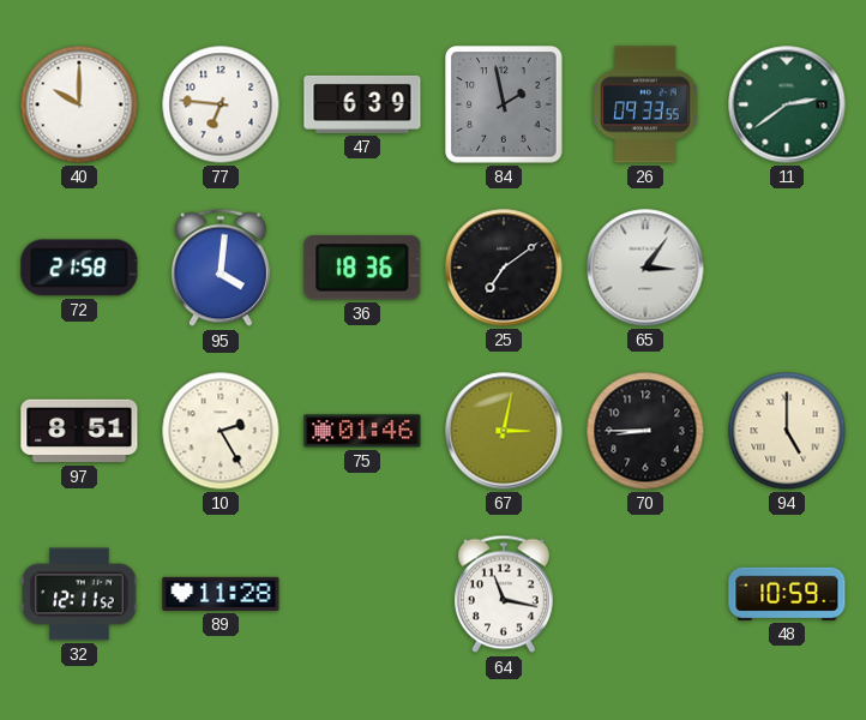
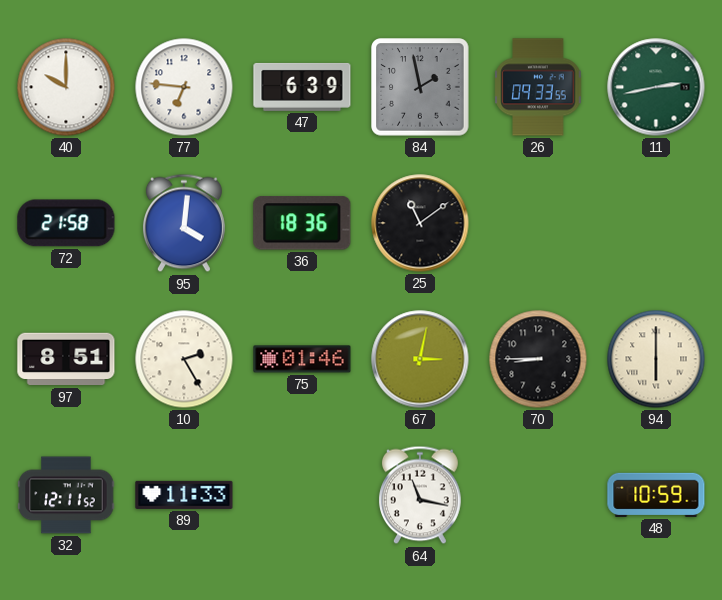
11: 2:39 -> 2:43
25: 7:09 -> 11:09
65: 3:06 -> none
94: 5:00 -> 6:00
89: 11:28 -> 11:33
